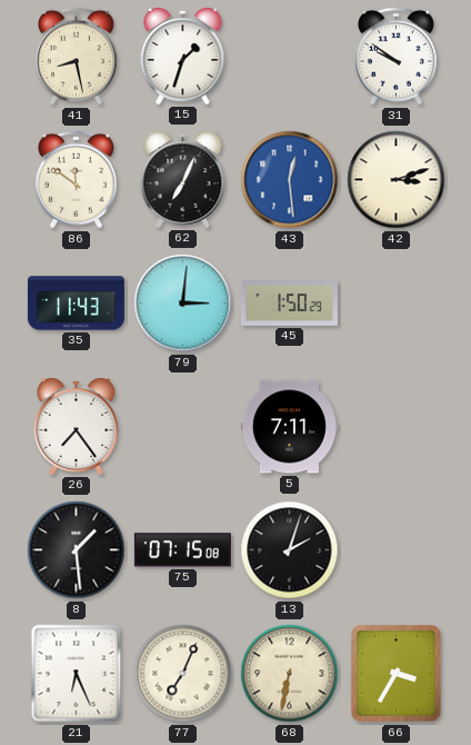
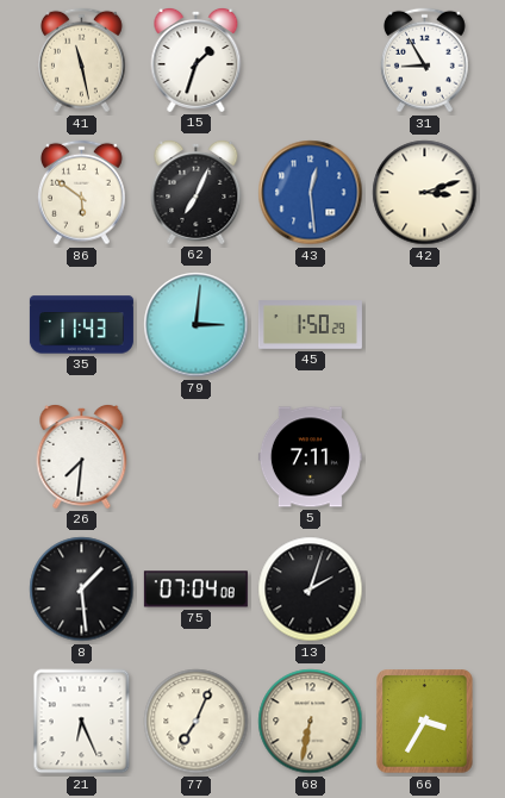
41: 8:28 -> 11:28
31: 9:51 -> 8:55
86: 11:51 -> 5:51
26: 7:24 -> 7:31
75: 07:15 -> 07:04
